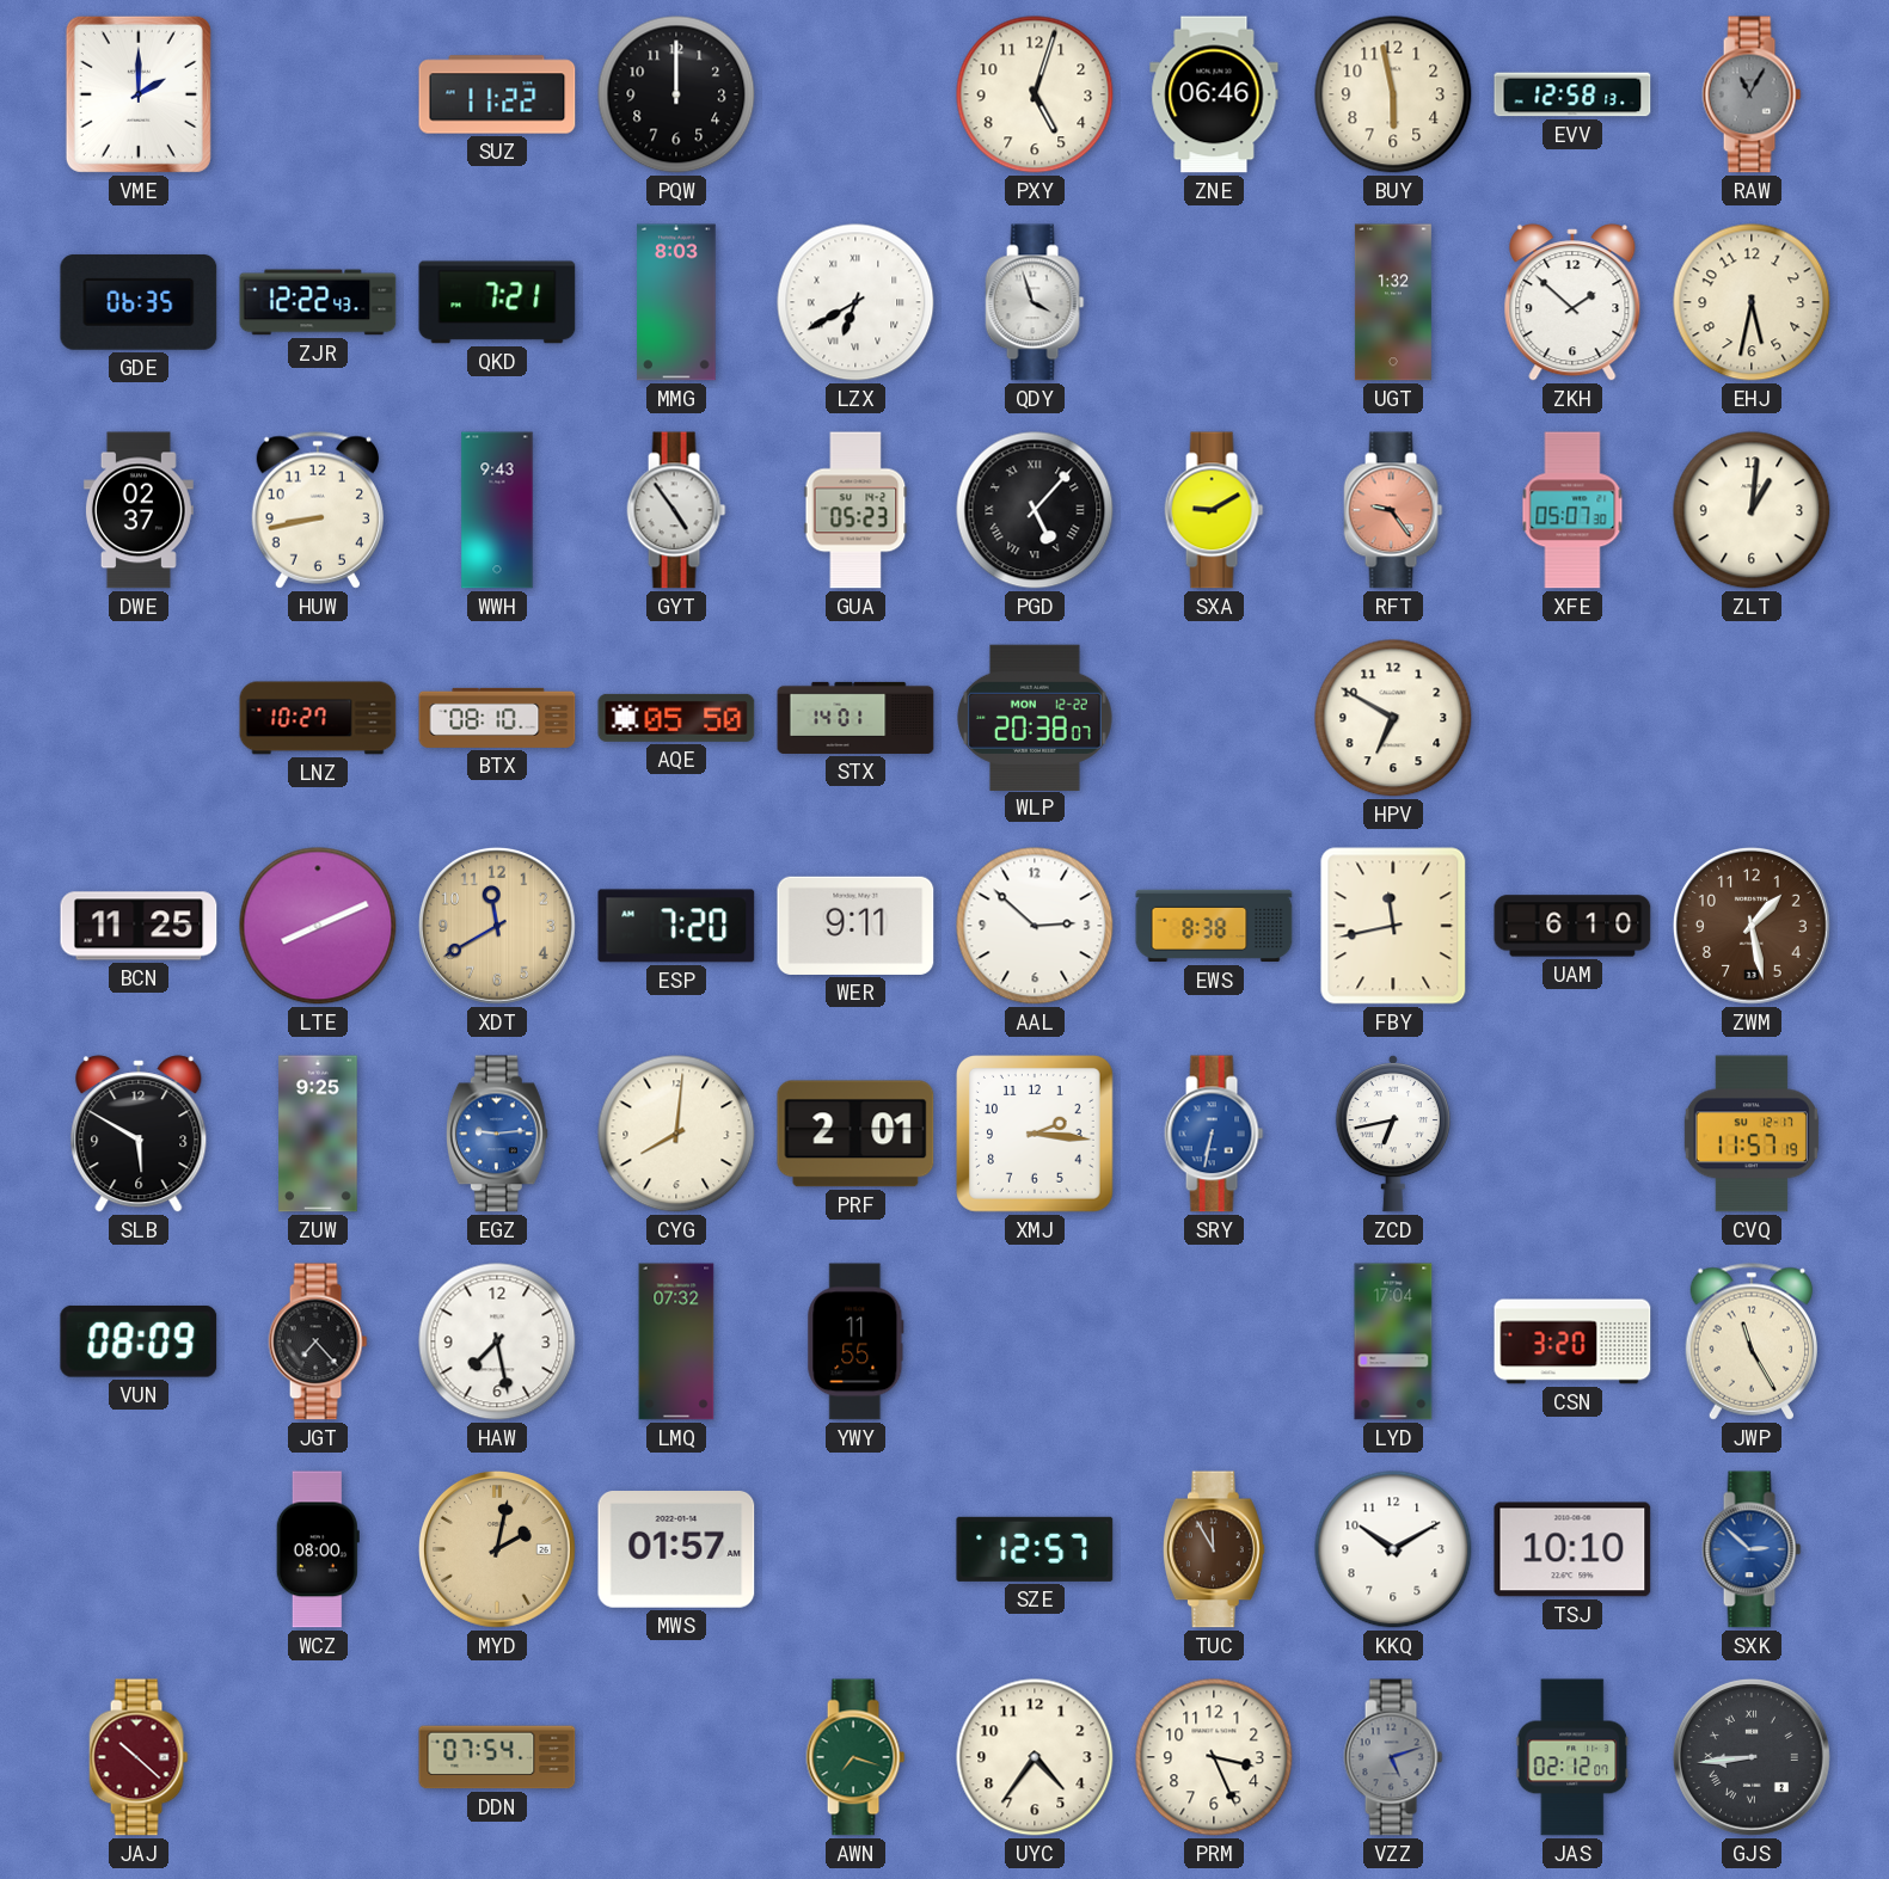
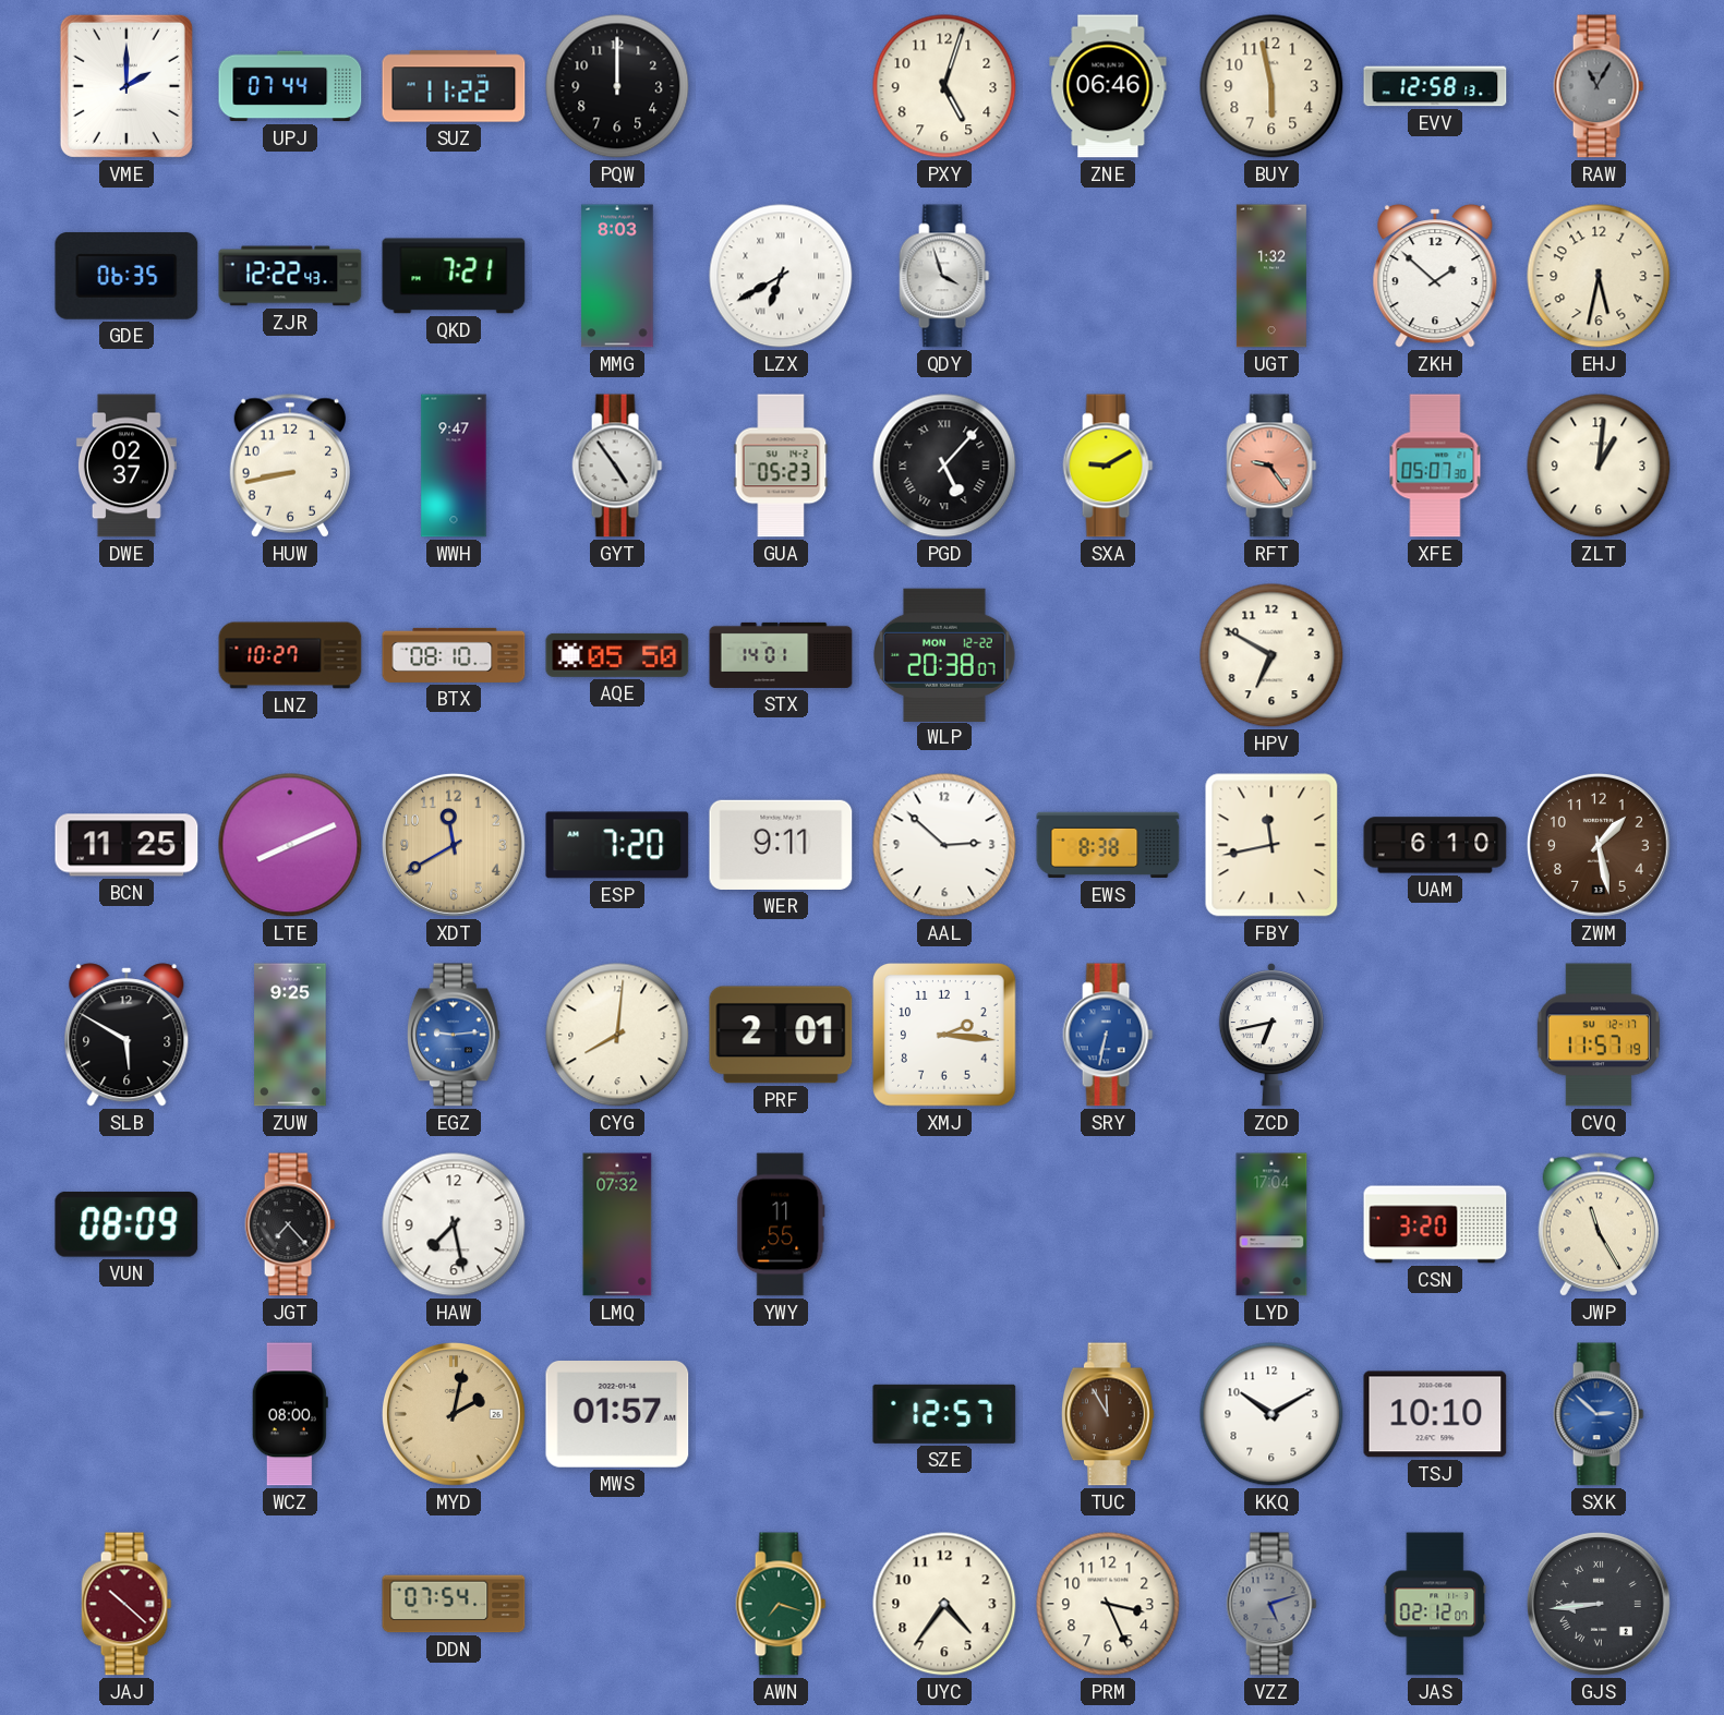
UPJ: none -> 07:44
WWH: 9:43 -> 9:47
